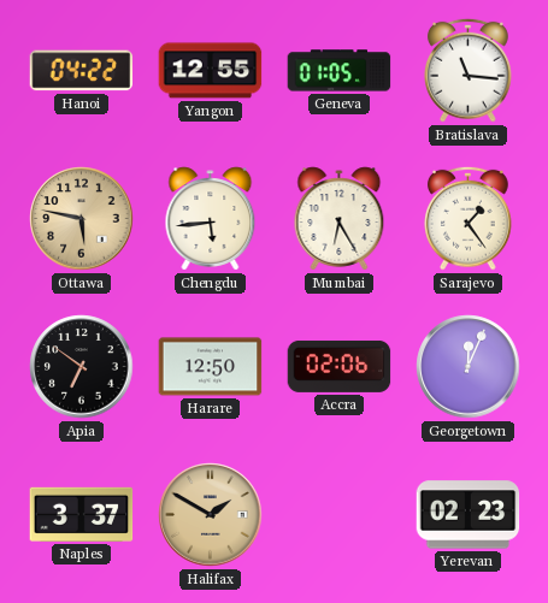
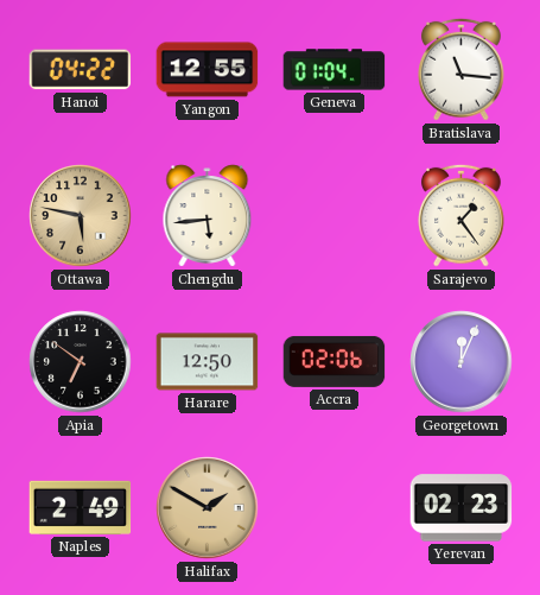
Geneva: 01:05 -> 01:04
Mumbai: 6:25 -> none
Naples: 3:37 -> 2:49
